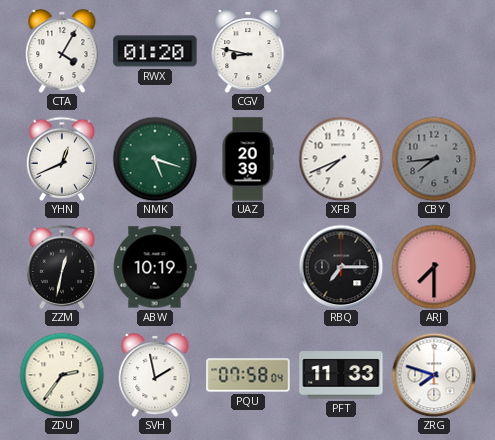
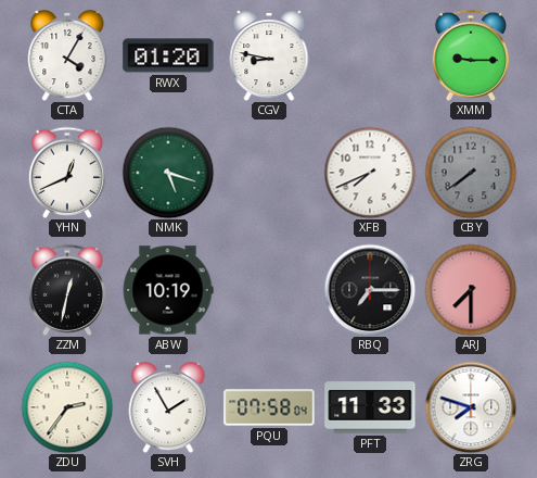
XMM: none -> 9:15
UAZ: 20:39 -> none
CBY: 7:44 -> 7:39
SVH: 1:58 -> 1:55
